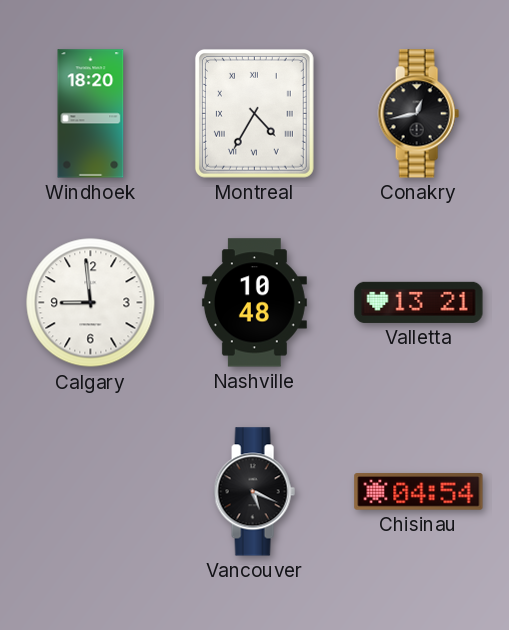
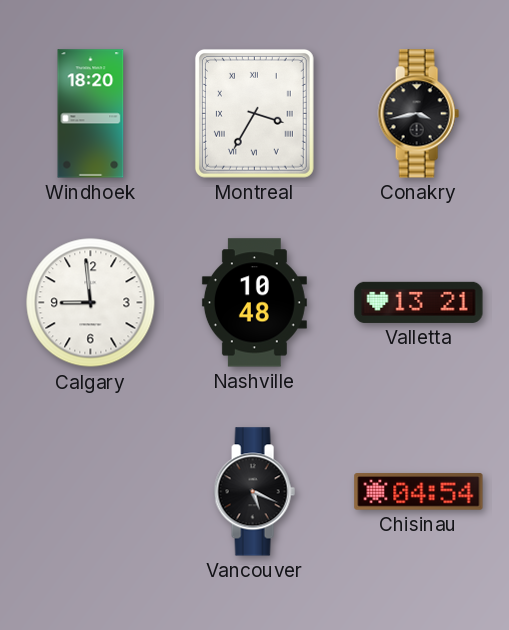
Montreal: 4:35 -> 3:35
Conakry: 12:43 -> 3:43
